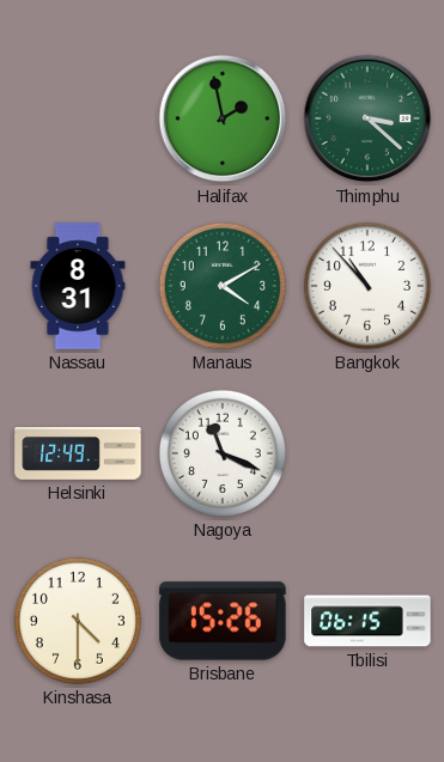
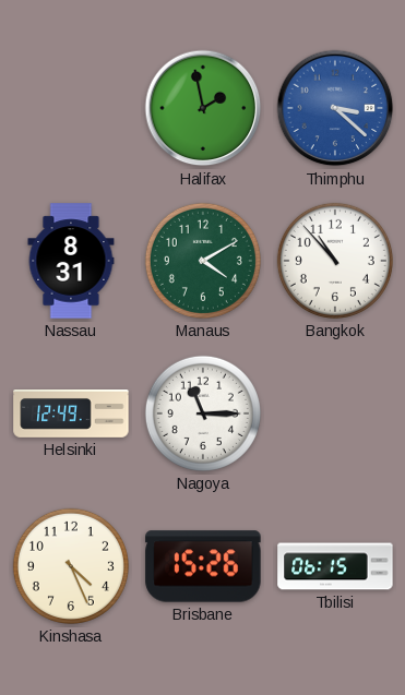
Thimphu dial: green -> blue
Nagoya: 11:19 -> 11:15
Kinshasa: 4:30 -> 4:26
